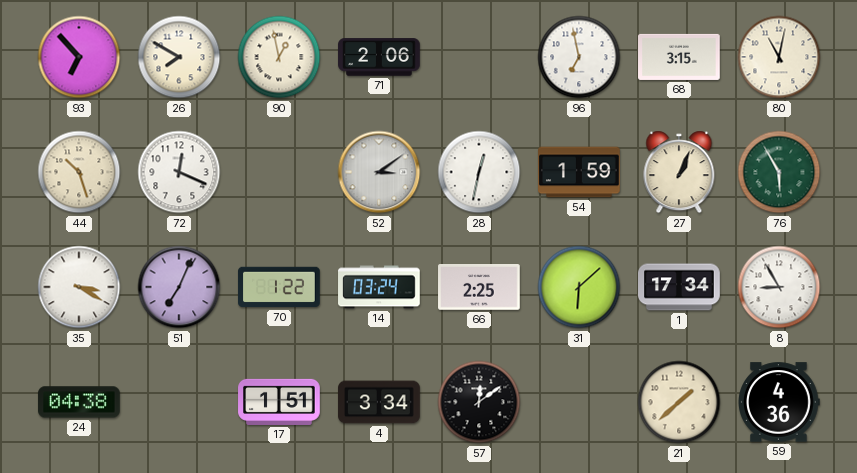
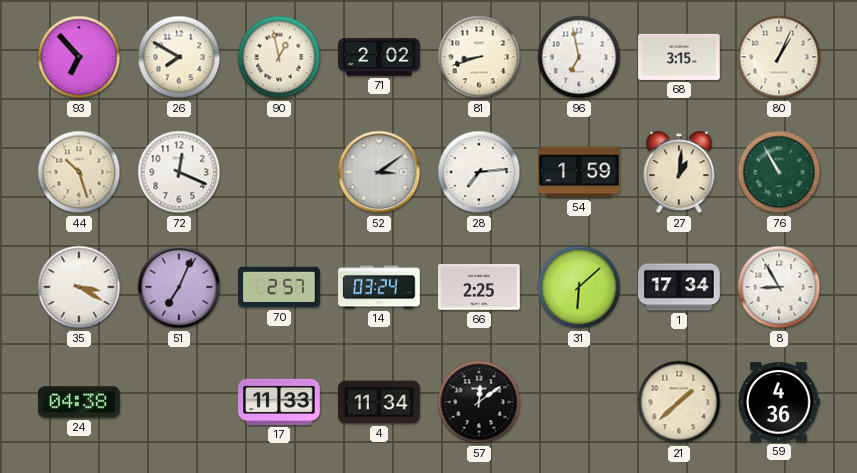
71: 2:06 -> 2:02
81: none -> 8:42
80: 11:02 -> 1:04
28: 12:32 -> 7:14
27: 1:04 -> 1:01
76: 5:55 -> 10:55
70: 1:22 -> 2:57
17: 1:51 -> 11:33
4: 3:34 -> 11:34
